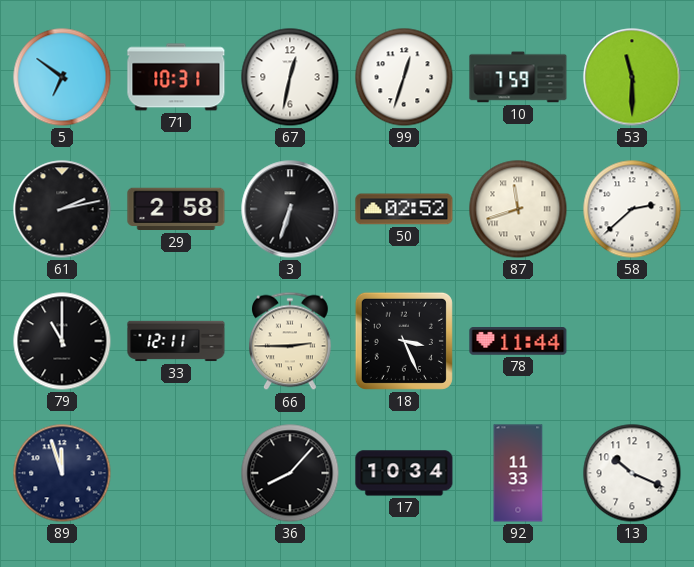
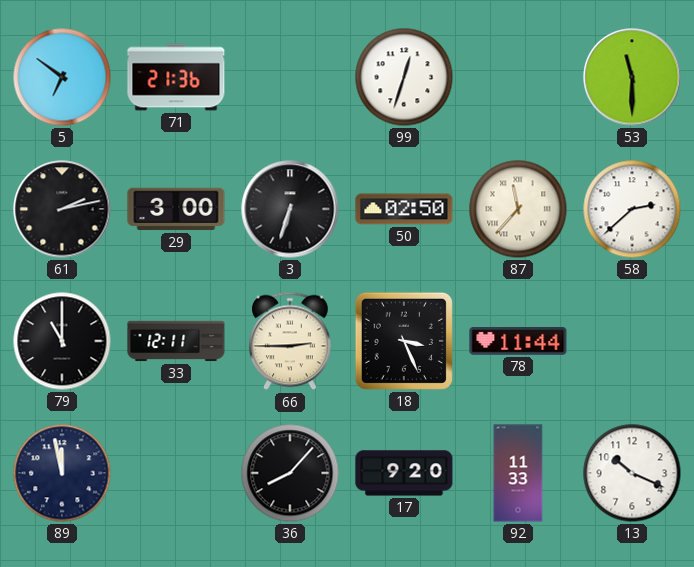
71: 10:31 -> 21:36
67: 12:32 -> none
10: 7:59 -> none
29: 2:58 -> 3:00
50: 02:52 -> 02:50
87: 11:42 -> 11:37
89: 11:57 -> 11:58
17: 10:34 -> 9:20
